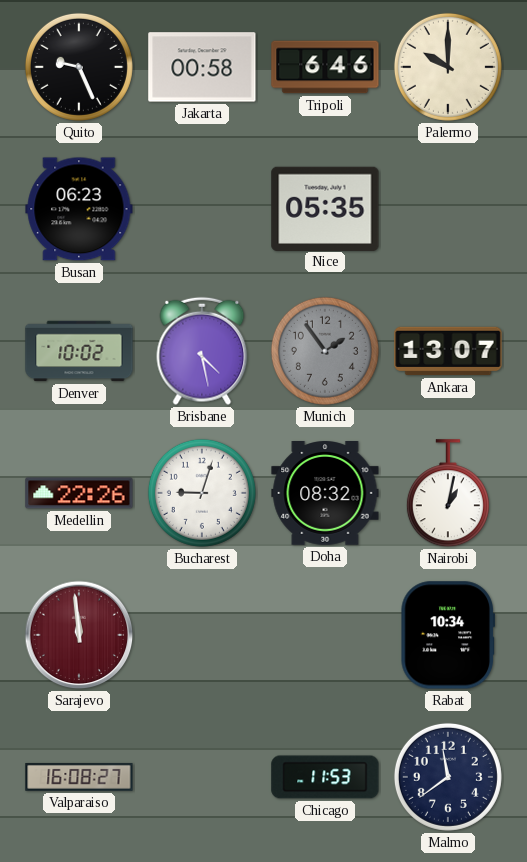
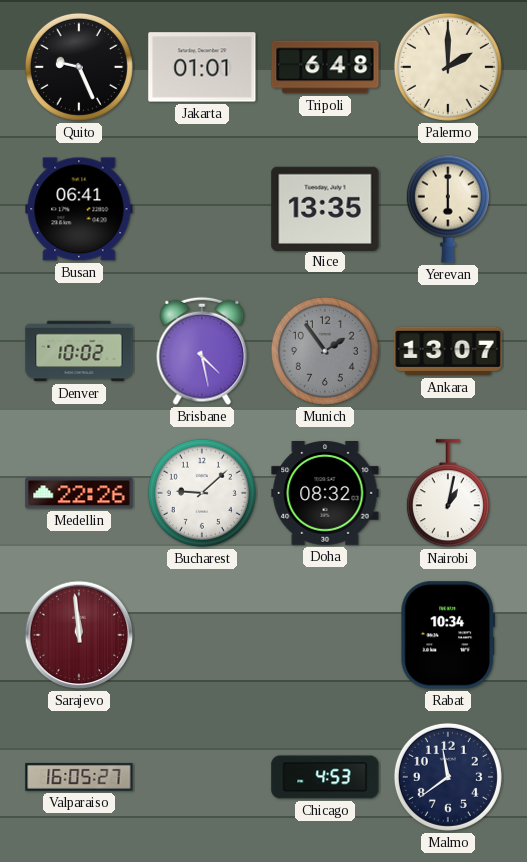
Jakarta: 00:58 -> 01:01
Tripoli: 6:46 -> 6:48
Palermo: 10:00 -> 2:00
Busan: 06:23 -> 06:41
Nice: 05:35 -> 13:35
Yerevan: none -> 6:00
Bucharest: 9:03 -> 9:08
Valparaiso: 16:08 -> 16:05
Chicago: 11:53 -> 4:53
